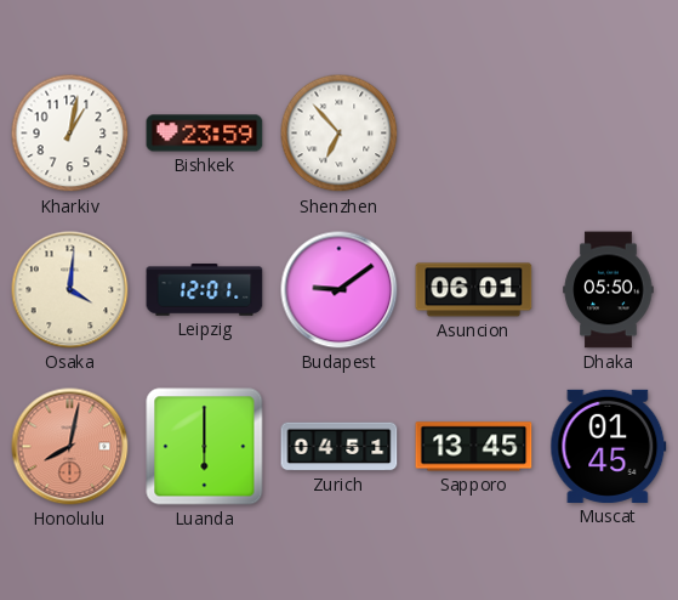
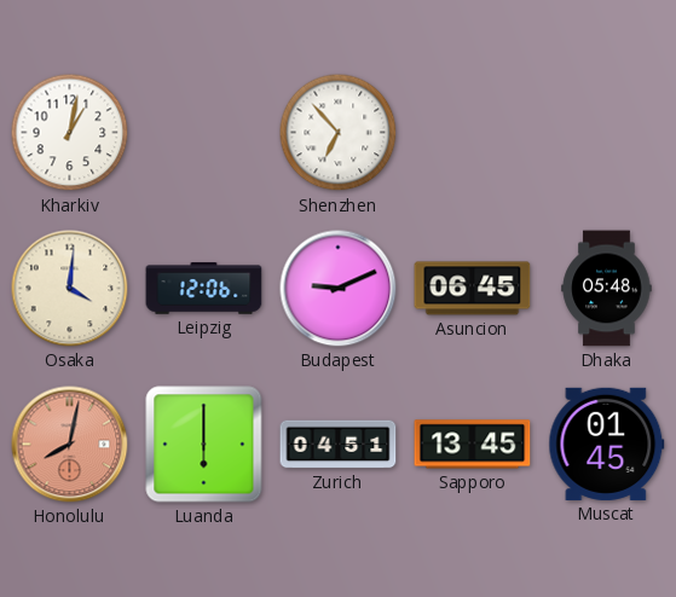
Bishkek: 23:59 -> none
Leipzig: 12:01 -> 12:06
Budapest: 9:09 -> 9:11
Asuncion: 06:01 -> 06:45
Dhaka: 05:50 -> 05:48
